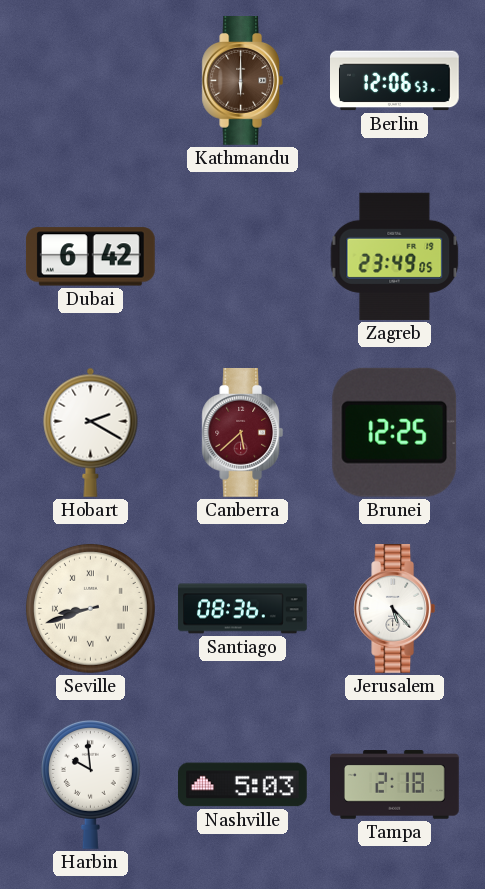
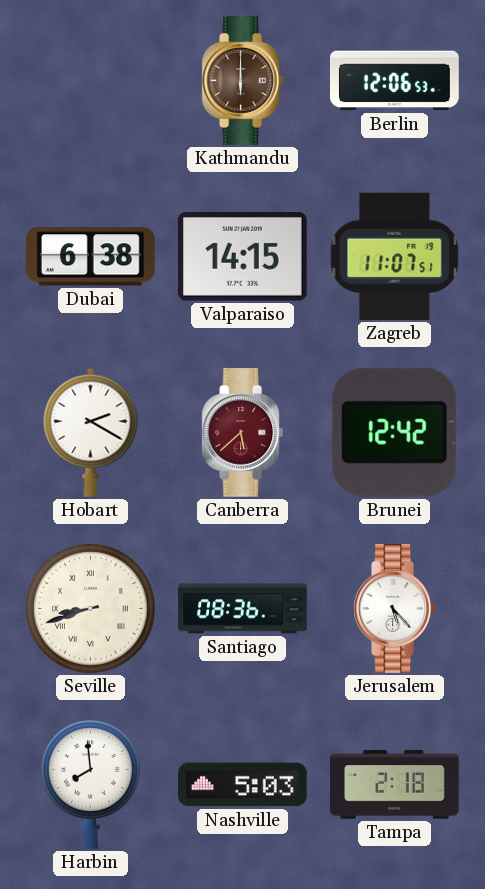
Dubai: 6:42 -> 6:38
Valparaiso: none -> 14:15
Zagreb: 23:49 -> 11:07
Brunei: 12:25 -> 12:42
Harbin: 9:59 -> 7:59
